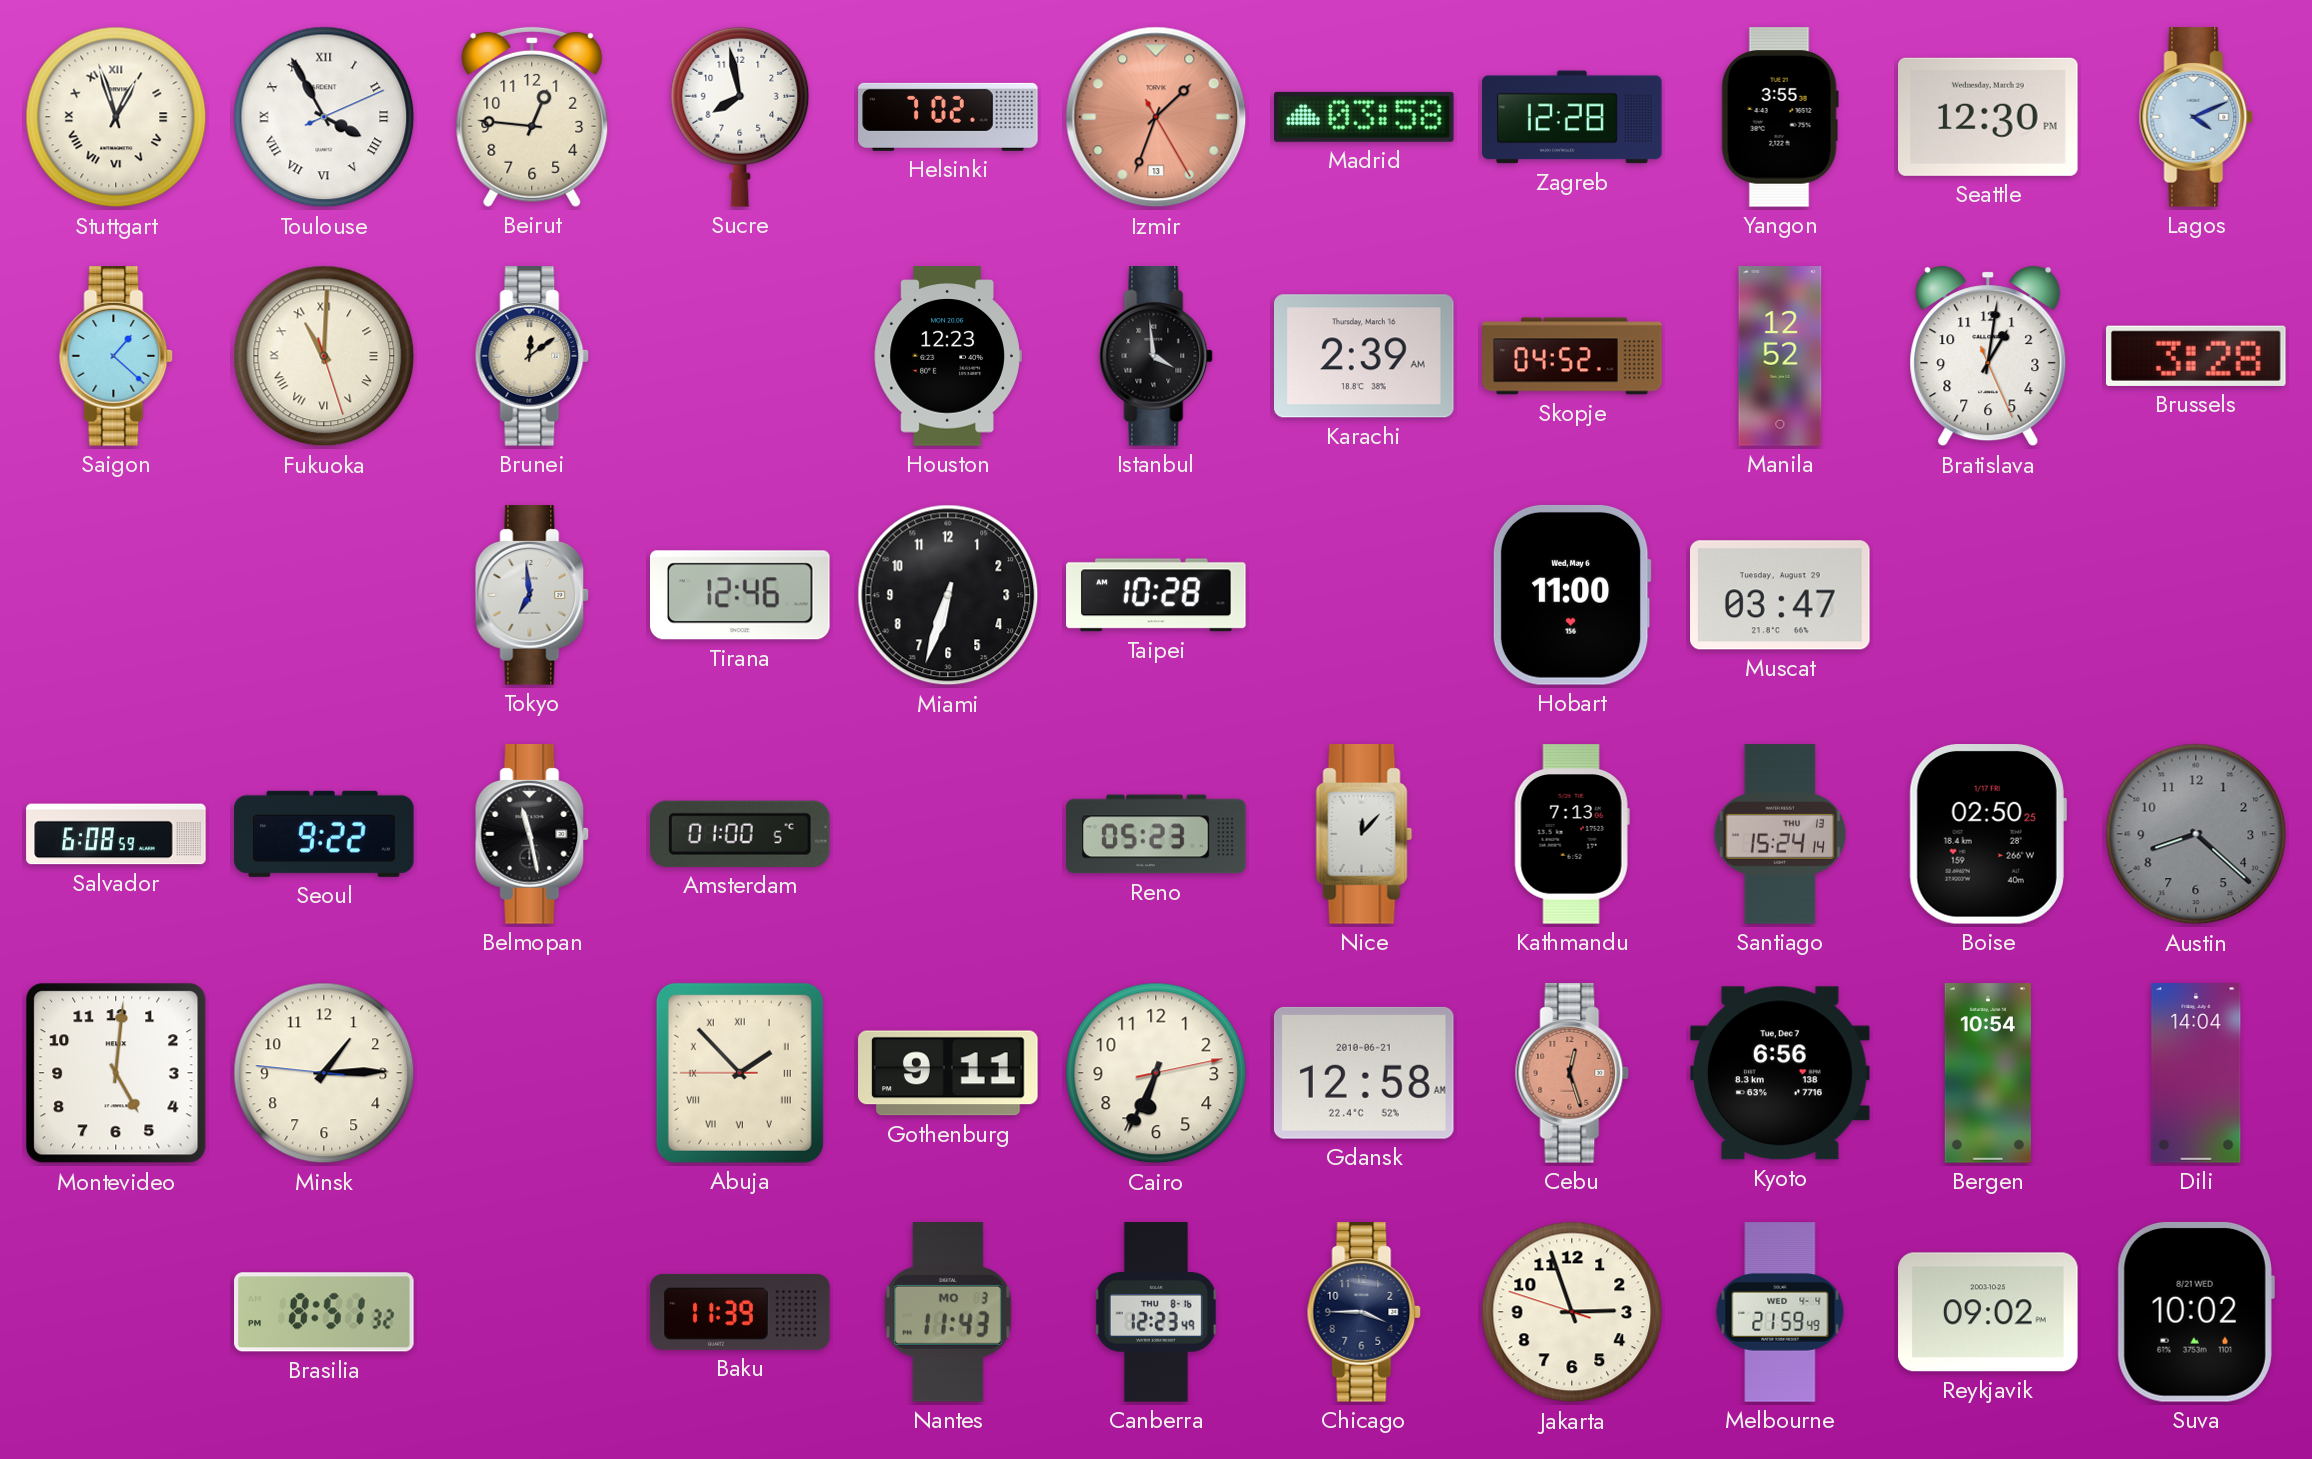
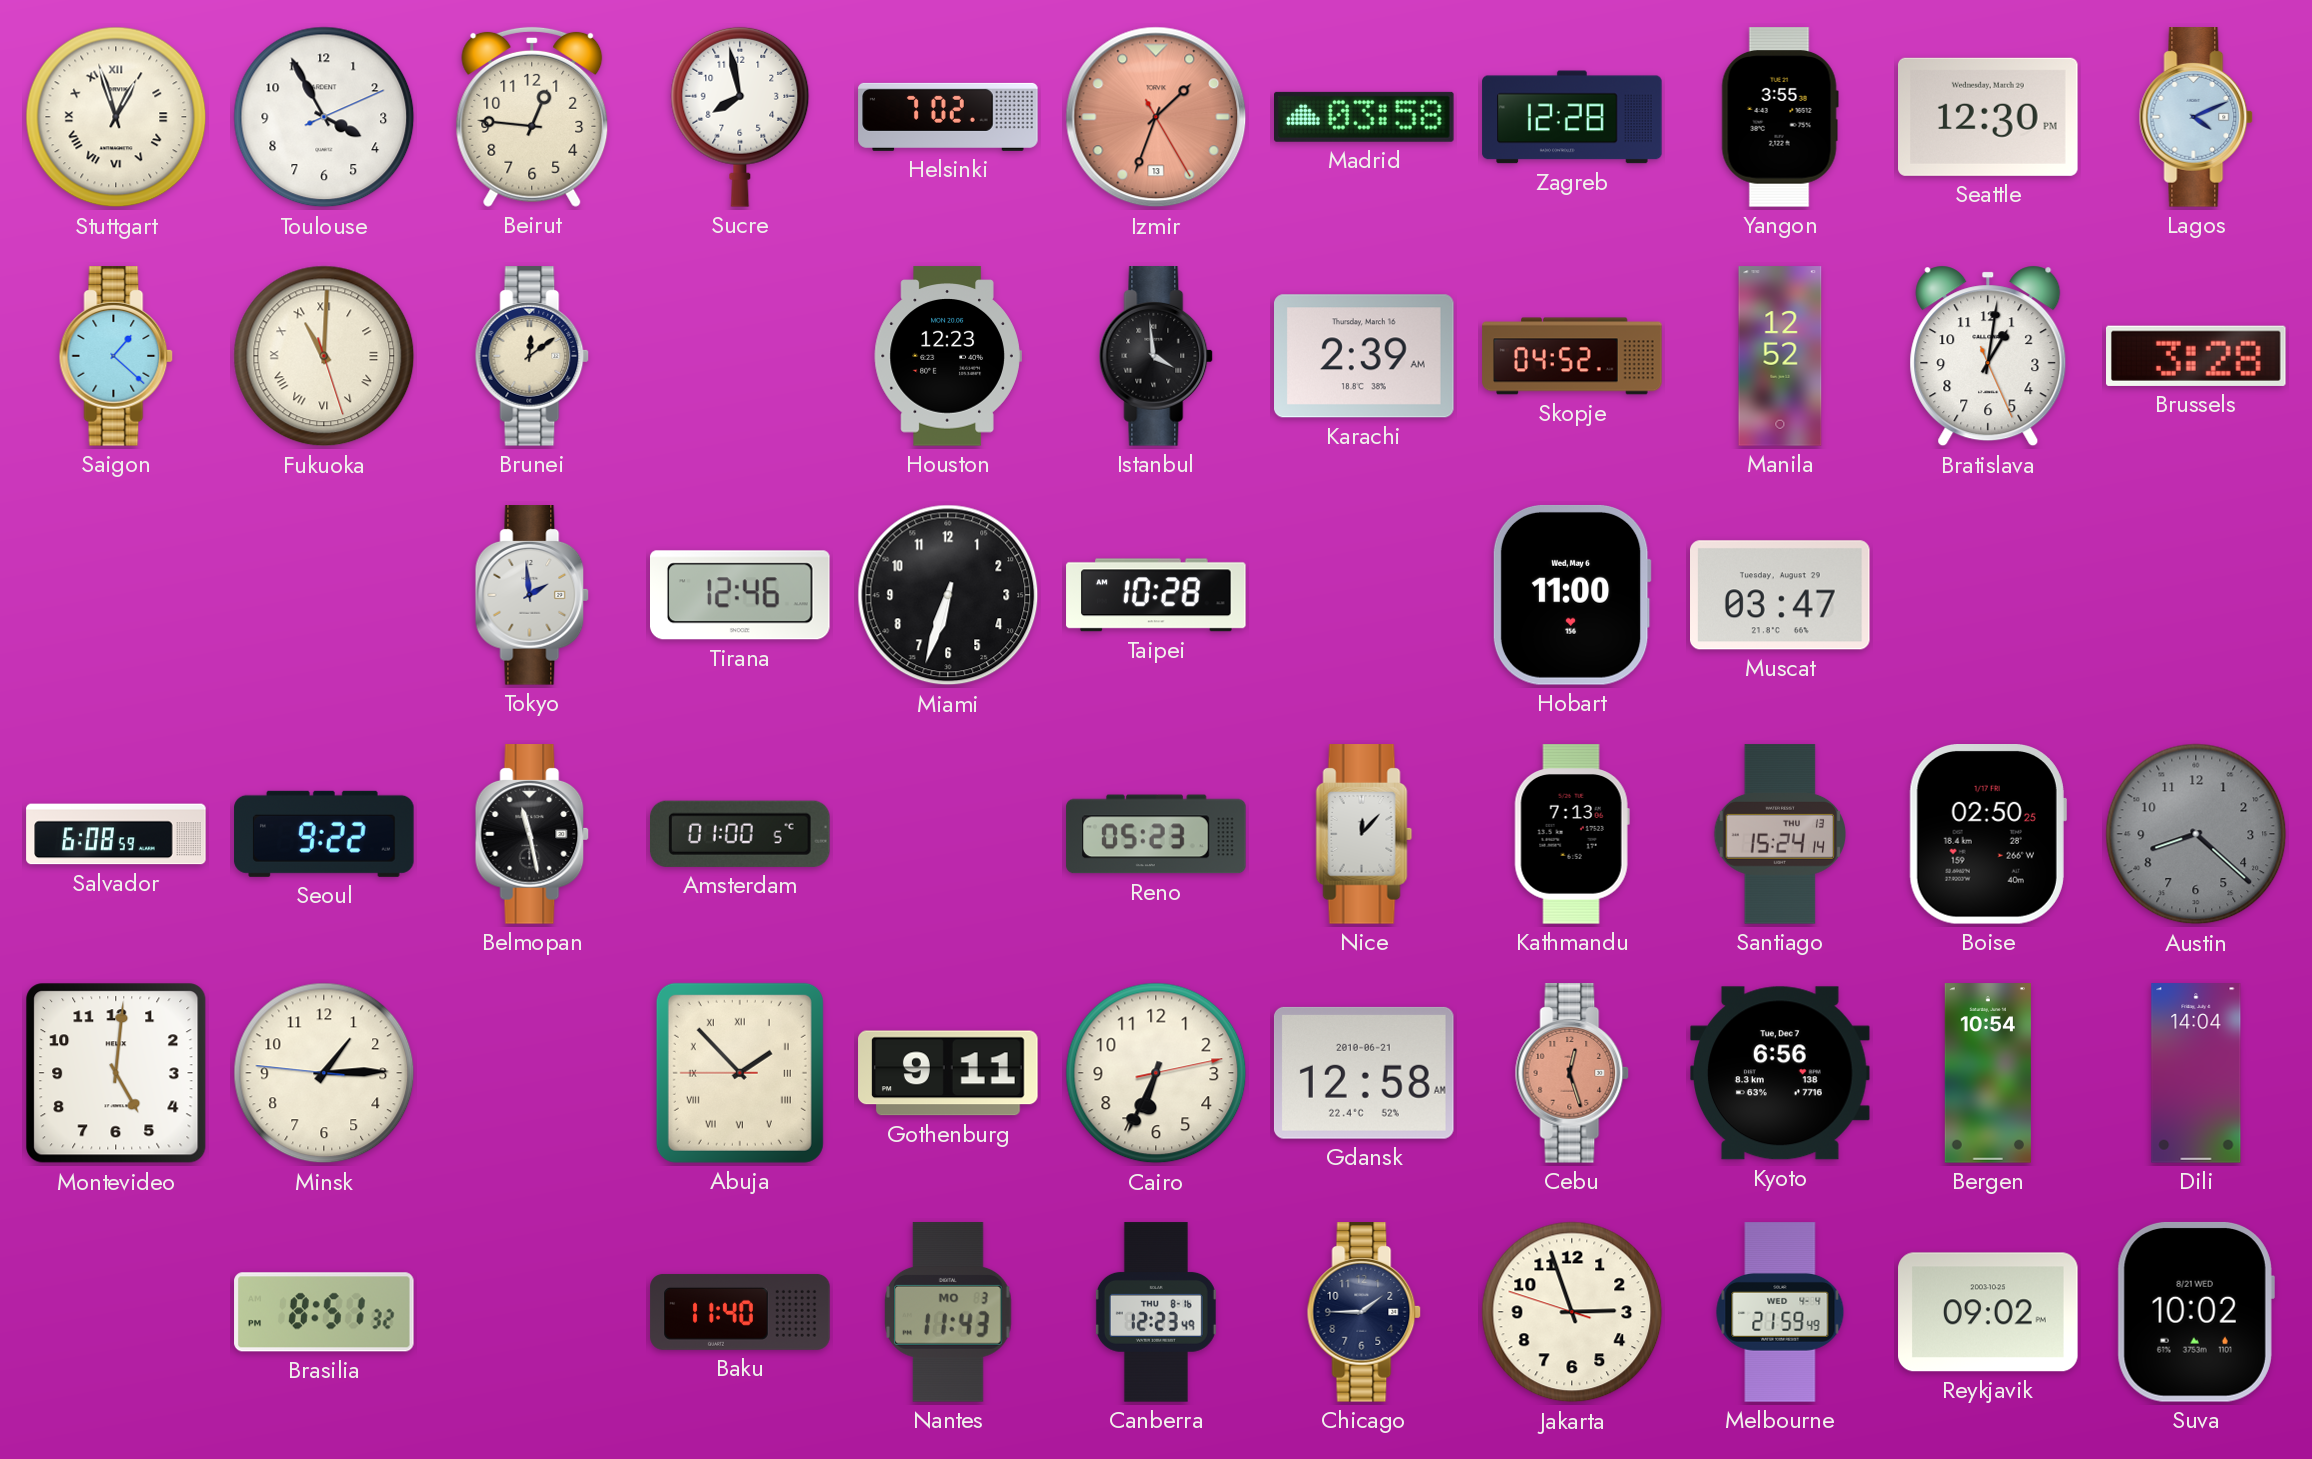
Toulouse numerals: Roman -> Arabic
Tokyo: 6:59 -> 1:59
Baku: 11:39 -> 11:40
Chicago: 3:45 -> 1:45
